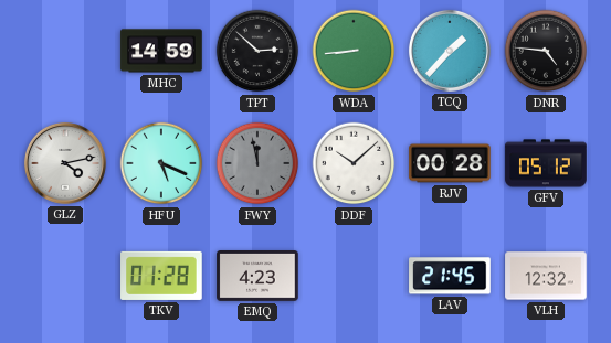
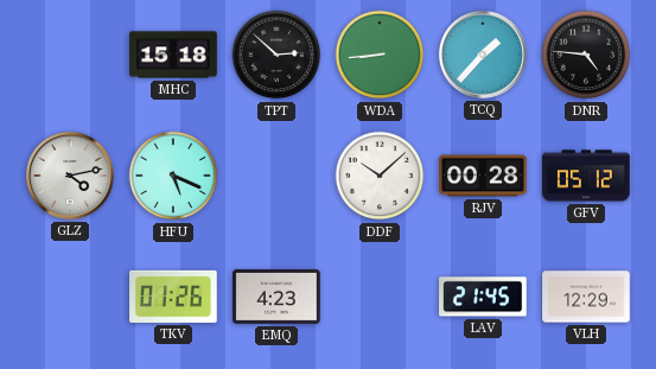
MHC: 14:59 -> 15:18
FWY: 11:58 -> none
TKV: 01:28 -> 01:26
VLH: 12:32 -> 12:29
